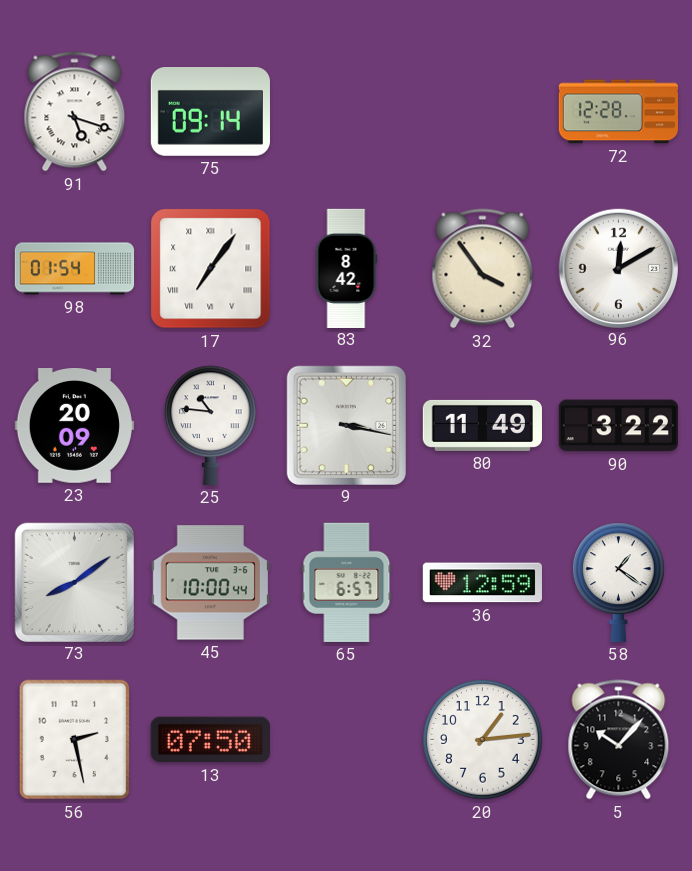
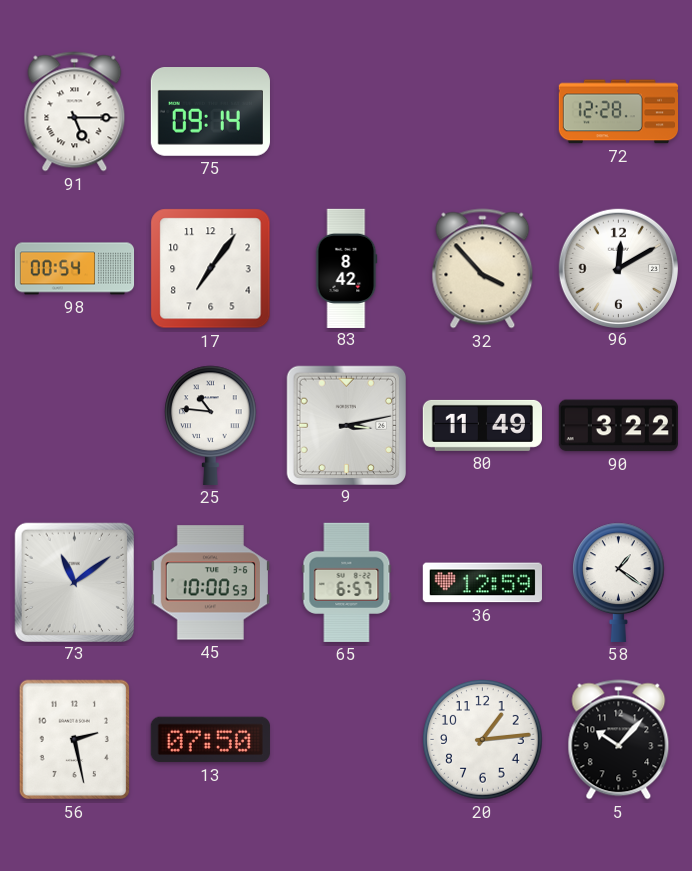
91: 5:18 -> 5:15
98: 01:54 -> 00:54
17 numerals: Roman -> Arabic
32: 3:54 -> 3:53
23: 20:09 -> none
9: 3:17 -> 3:13
73: 8:09 -> 11:09
45: 10:00:44 -> 10:00:53
